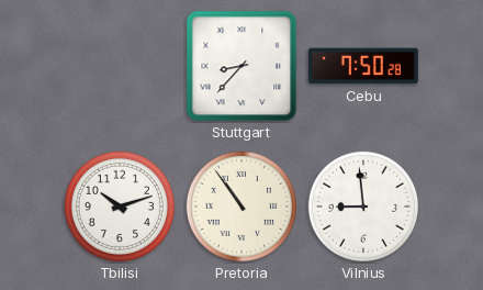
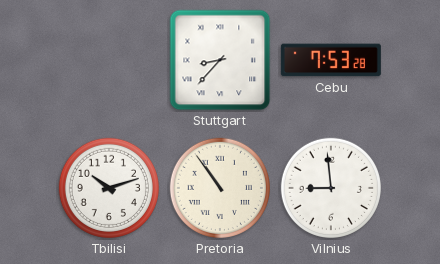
Cebu: 7:50 -> 7:53
